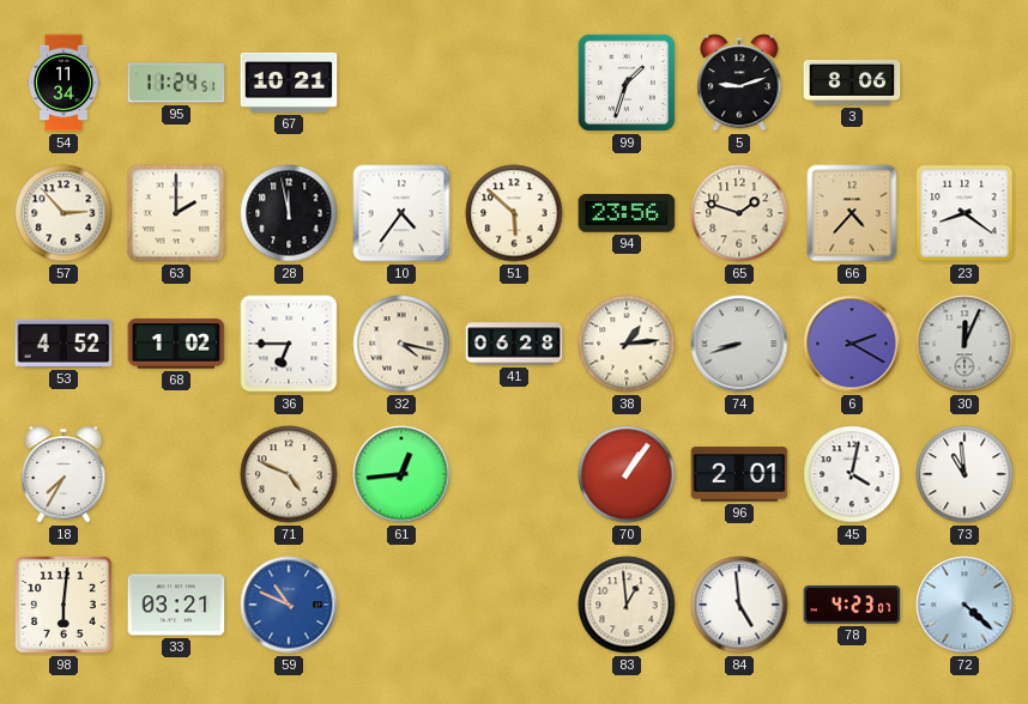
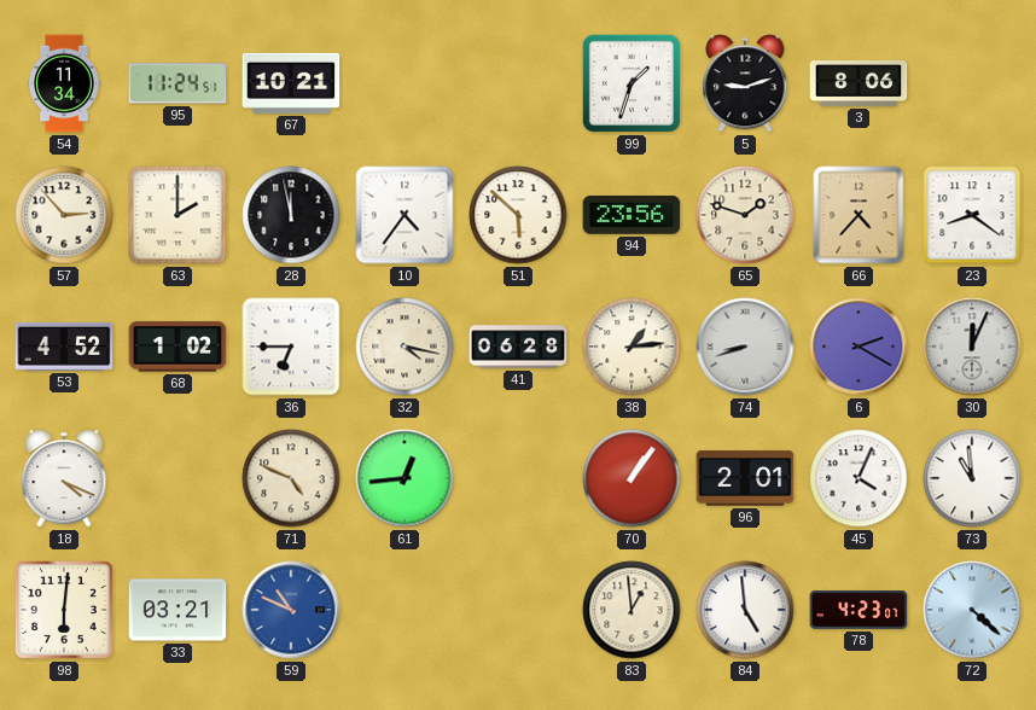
18: 7:35 -> 4:19
45: 4:02 -> 4:04
